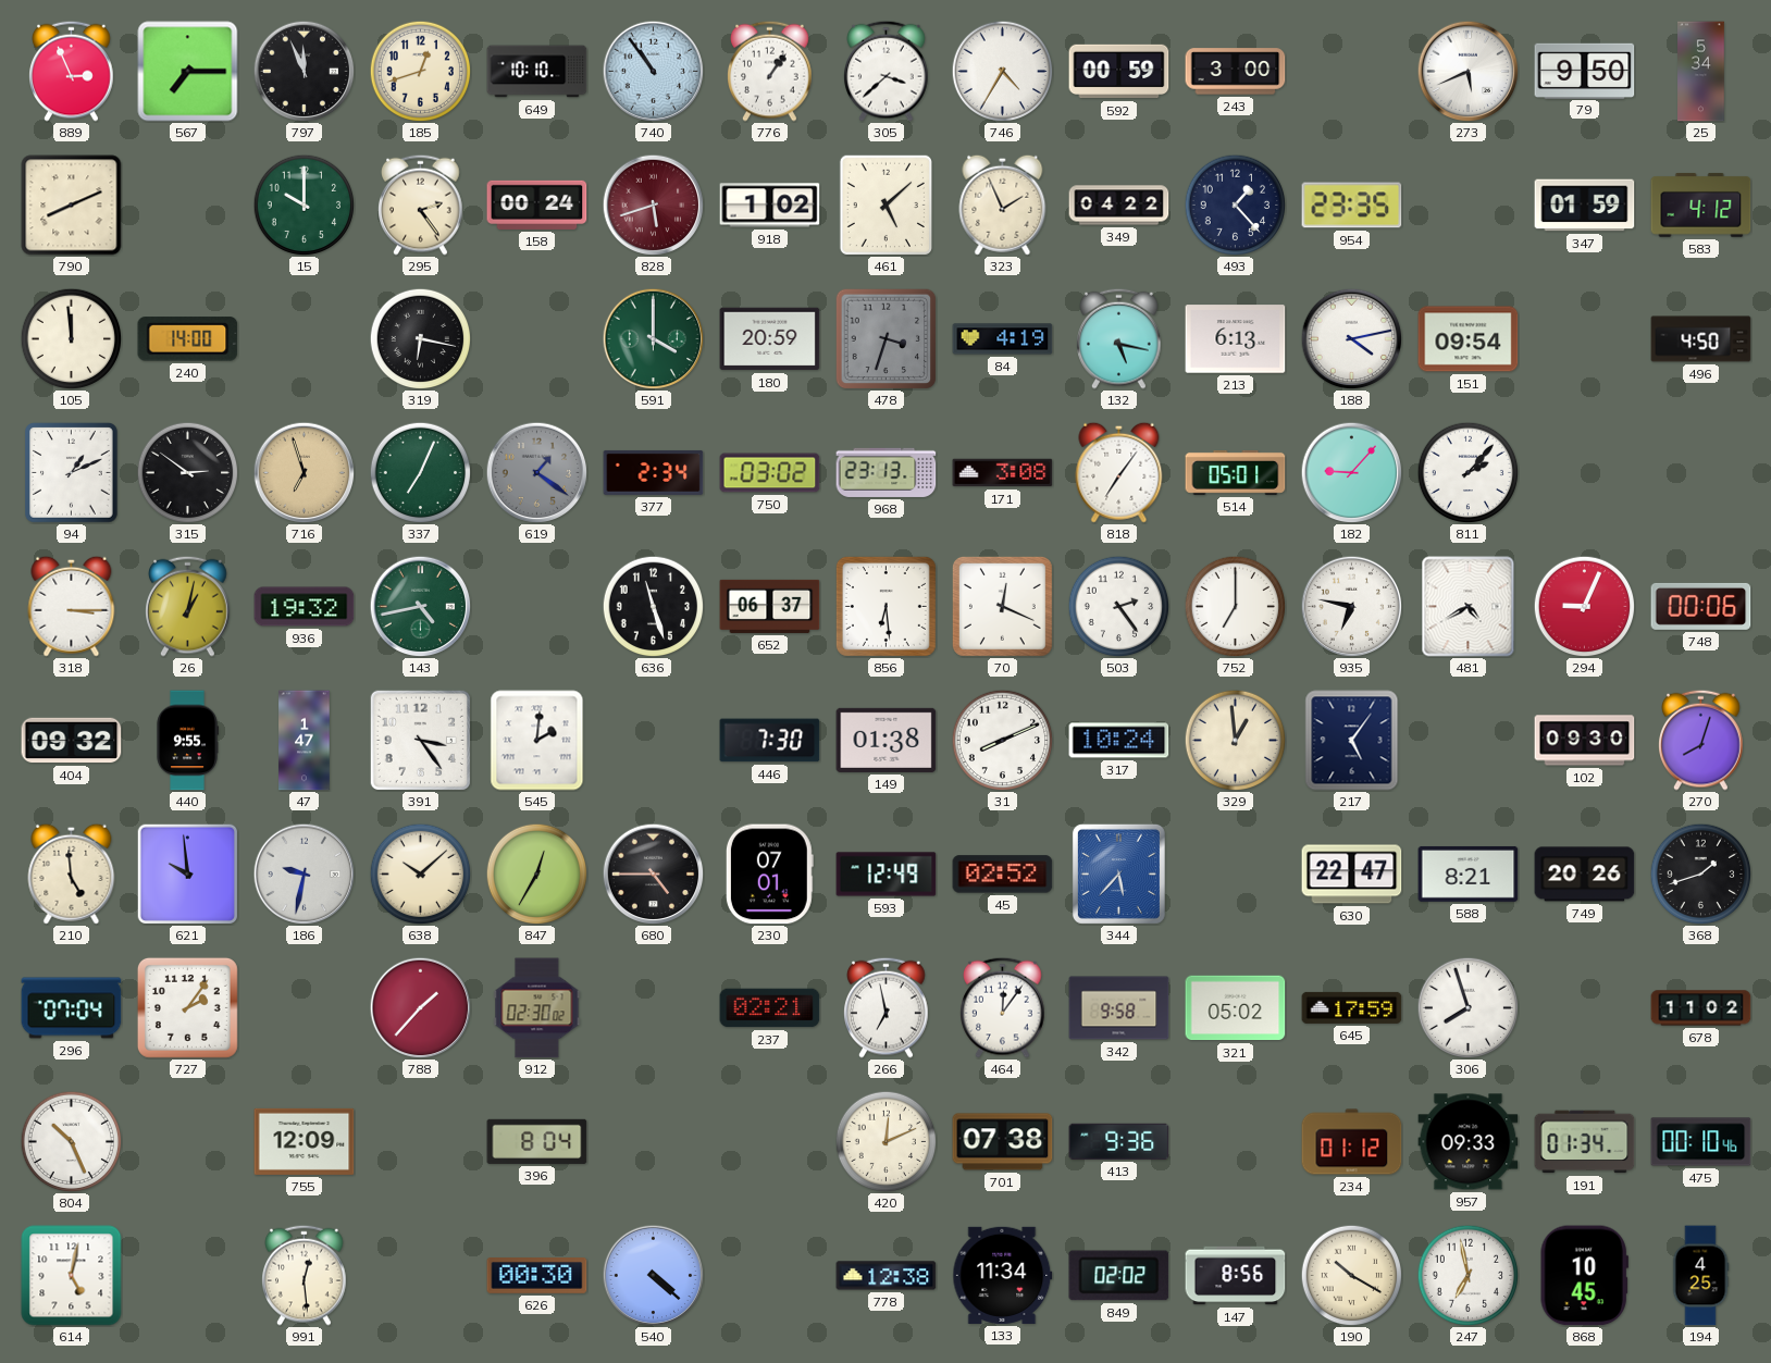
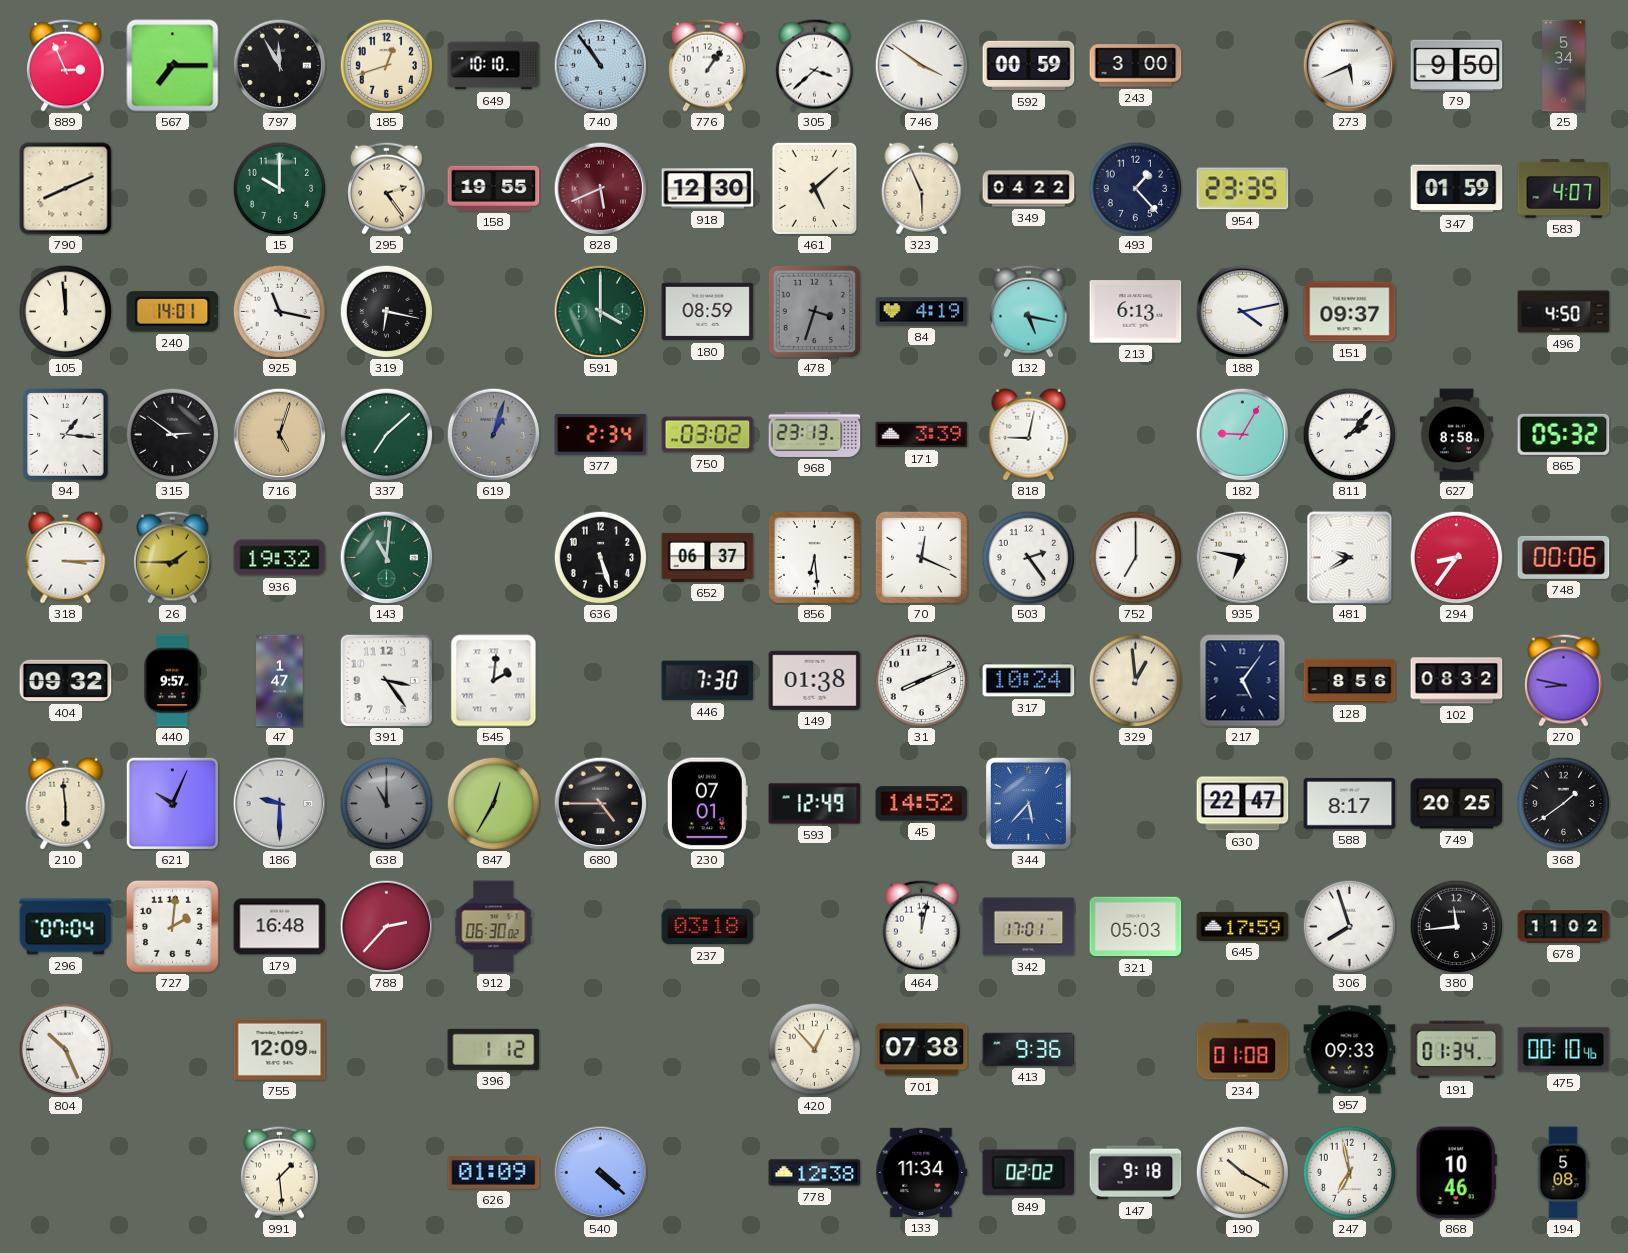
797: 11:56 -> 11:55
746: 4:35 -> 3:51
158: 00:24 -> 19:55
828: 5:42 -> 5:41
918: 1:02 -> 12:30
323: 1:56 -> 5:56
583: 4:12 -> 4:07
240: 14:00 -> 14:01
925: none -> 11:17
180: 20:59 -> 08:59
151: 09:54 -> 09:37
94: 1:11 -> 1:16
716: 6:57 -> 5:03
337: 7:04 -> 7:08
619: 1:21 -> 1:03
171: 3:08 -> 3:39
818: 7:06 -> 9:02
514: 05:01 -> none
182: 9:07 -> 9:05
627: none -> 8:58
865: none -> 05:32
26: 1:02 -> 1:45
143: 4:43 -> 11:01
636: 11:27 -> 5:27
481: 4:40 -> 9:40
294: 9:04 -> 8:36
440: 9:55 -> 9:57
128: none -> 8:56
102: 09:30 -> 08:32
270: 8:03 -> 8:47
210: 4:59 -> 5:59
621: 9:59 -> 10:04
186: 9:32 -> 9:30
638: 10:08 -> 11:00
638 dial: cream -> grey
45: 02:52 -> 14:52
588: 8:21 -> 8:17
749: 20:26 -> 20:25
368: 1:42 -> 1:39
727: 2:06 -> 2:01
179: none -> 16:48
788: 1:37 -> 2:37
912: 02:30 -> 06:30
237: 02:21 -> 03:18
266: 6:58 -> none
464: 12:06 -> 12:02
342: 9:58 -> 17:01
321: 05:02 -> 05:03
380: none -> 11:44
396: 8:04 -> 1:12
420: 12:11 -> 12:53
234: 01:12 -> 01:08
614: 5:02 -> none
991: 12:29 -> 1:29
626: 00:30 -> 01:09
147: 8:56 -> 9:18
868: 10:45 -> 10:46
194: 4:25 -> 5:08
